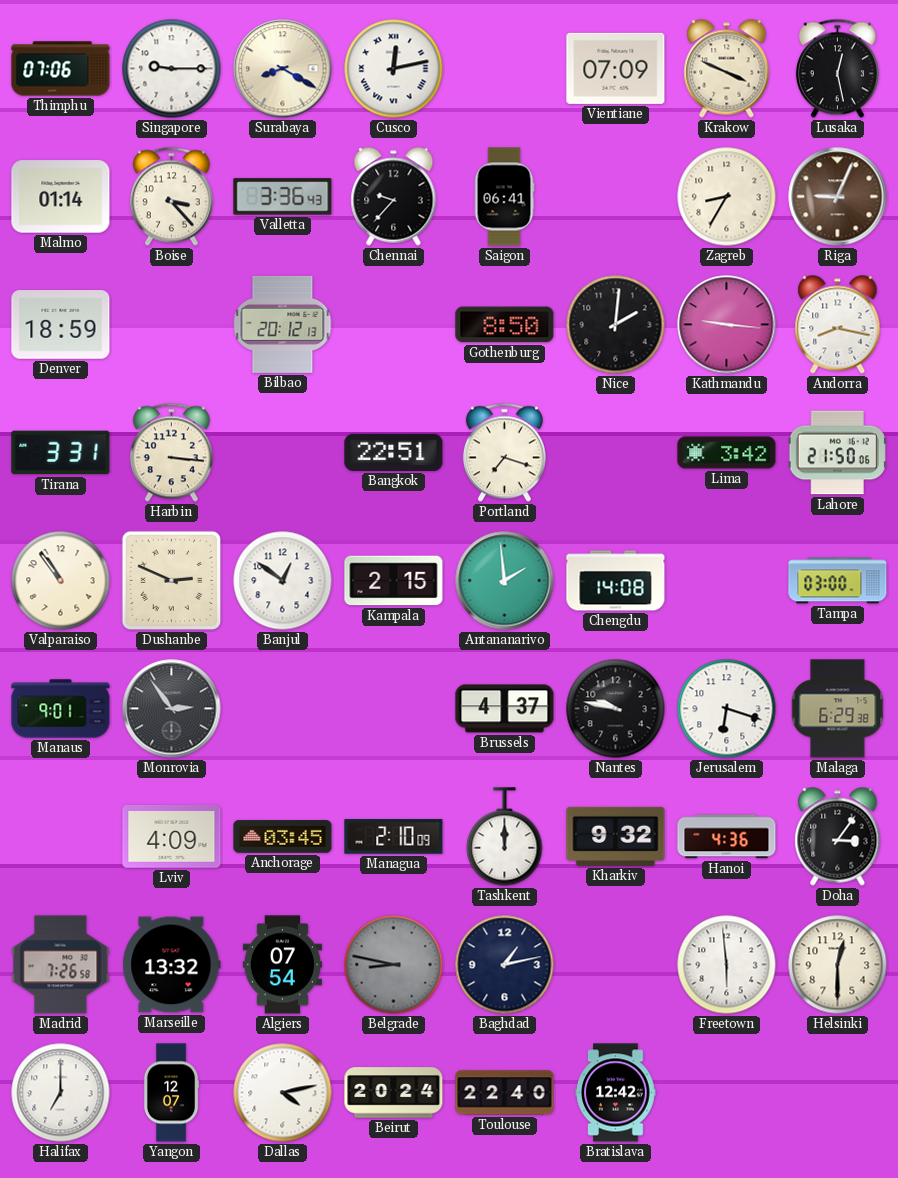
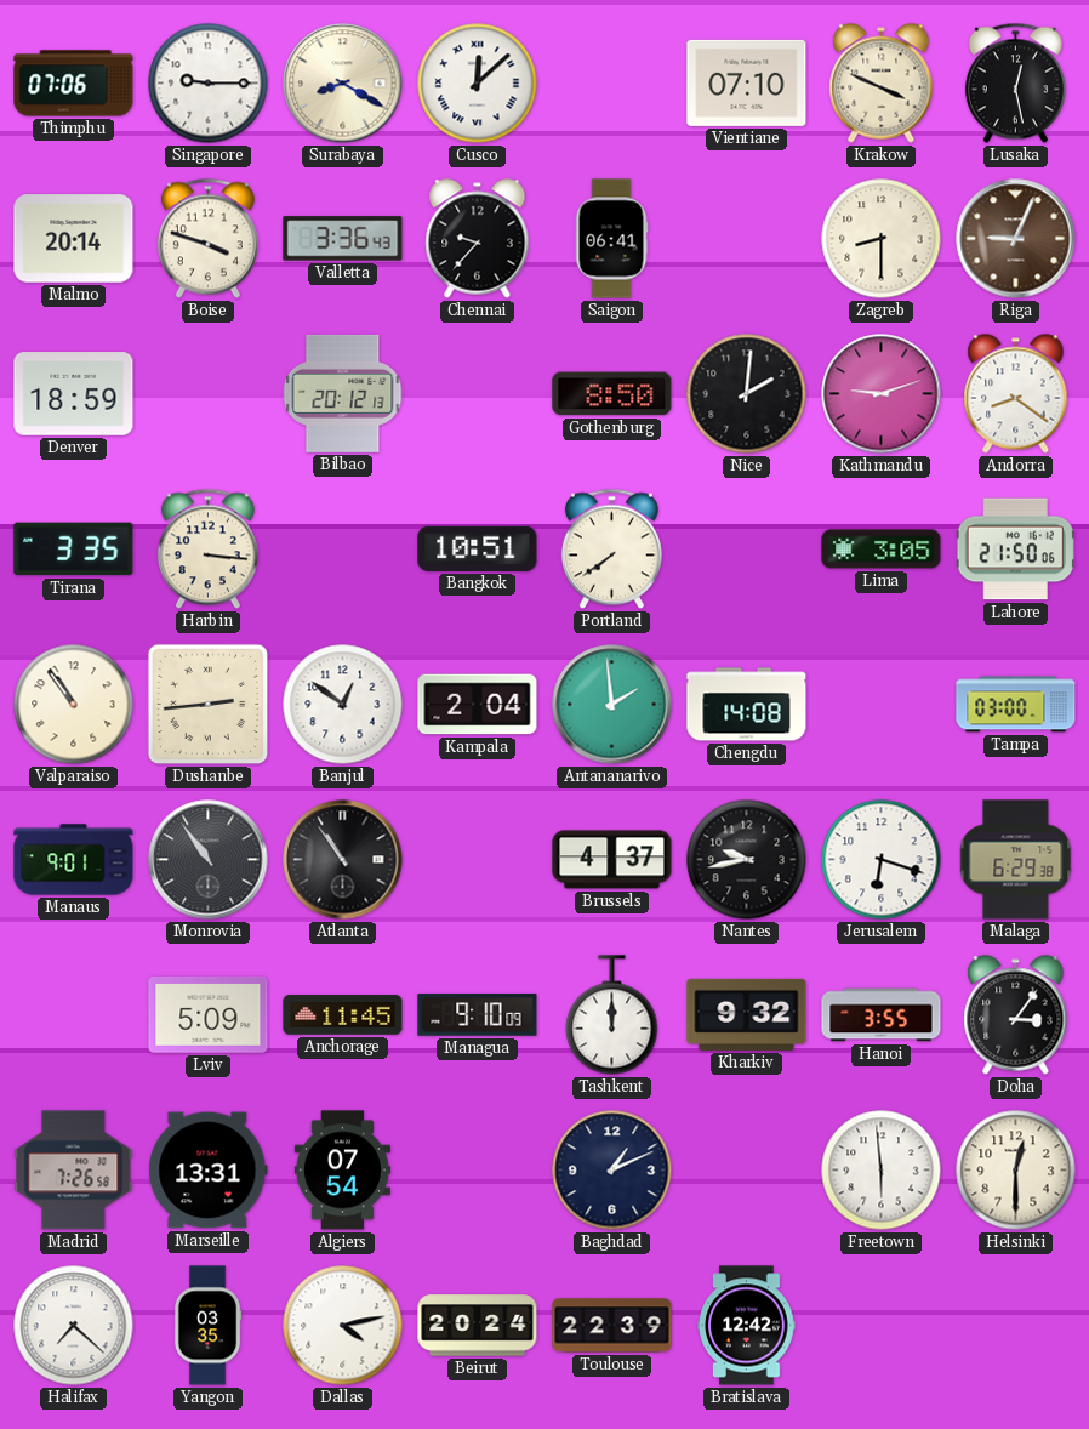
Cusco: 12:13 -> 12:08
Vientiane: 07:09 -> 07:10
Malmo: 01:14 -> 20:14
Boise: 3:23 -> 3:48
Zagreb: 8:35 -> 8:30
Kathmandu: 9:16 -> 9:12
Andorra: 8:17 -> 8:21
Tirana: 3:31 -> 3:35
Bangkok: 22:51 -> 10:51
Portland: 7:18 -> 7:39
Lima: 3:42 -> 3:05
Dushanbe: 2:49 -> 2:44
Kampala: 2:15 -> 2:04
Monrovia: 2:54 -> 10:54
Atlanta: none -> 10:54
Nantes: 9:47 -> 9:43
Lviv: 4:09 -> 5:09
Anchorage: 03:45 -> 11:45
Managua: 2:10 -> 9:10
Hanoi: 4:36 -> 3:55
Marseille: 13:32 -> 13:31
Belgrade: 8:47 -> none
Baghdad: 1:13 -> 1:11
Halifax: 7:00 -> 7:22
Yangon: 12:07 -> 03:35
Toulouse: 22:40 -> 22:39
